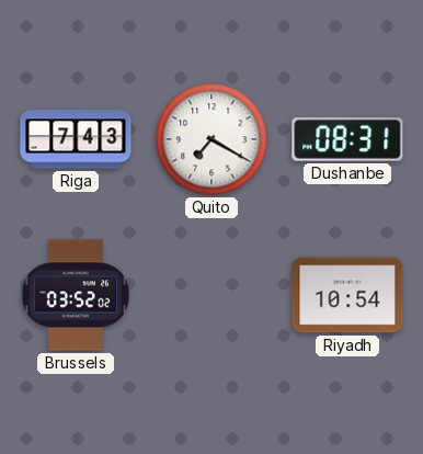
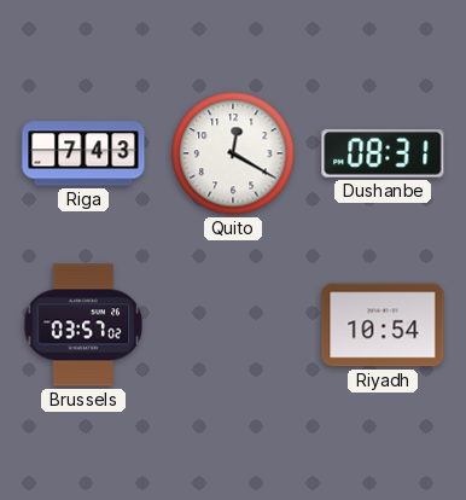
Quito: 7:20 -> 12:20
Brussels: 03:52 -> 03:57
